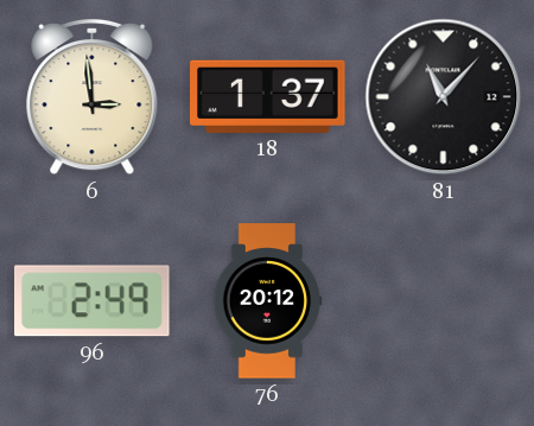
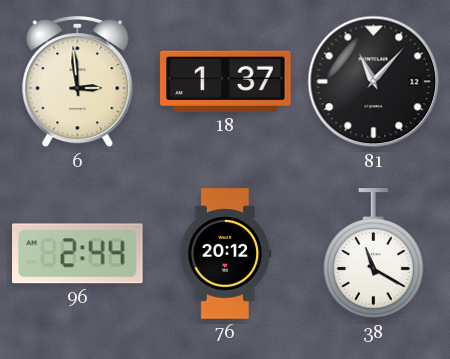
96: 2:49 -> 2:44
38: none -> 11:20
